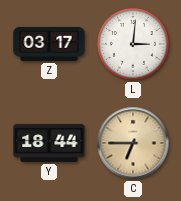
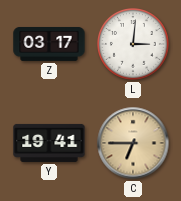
Y: 18:44 -> 19:41
